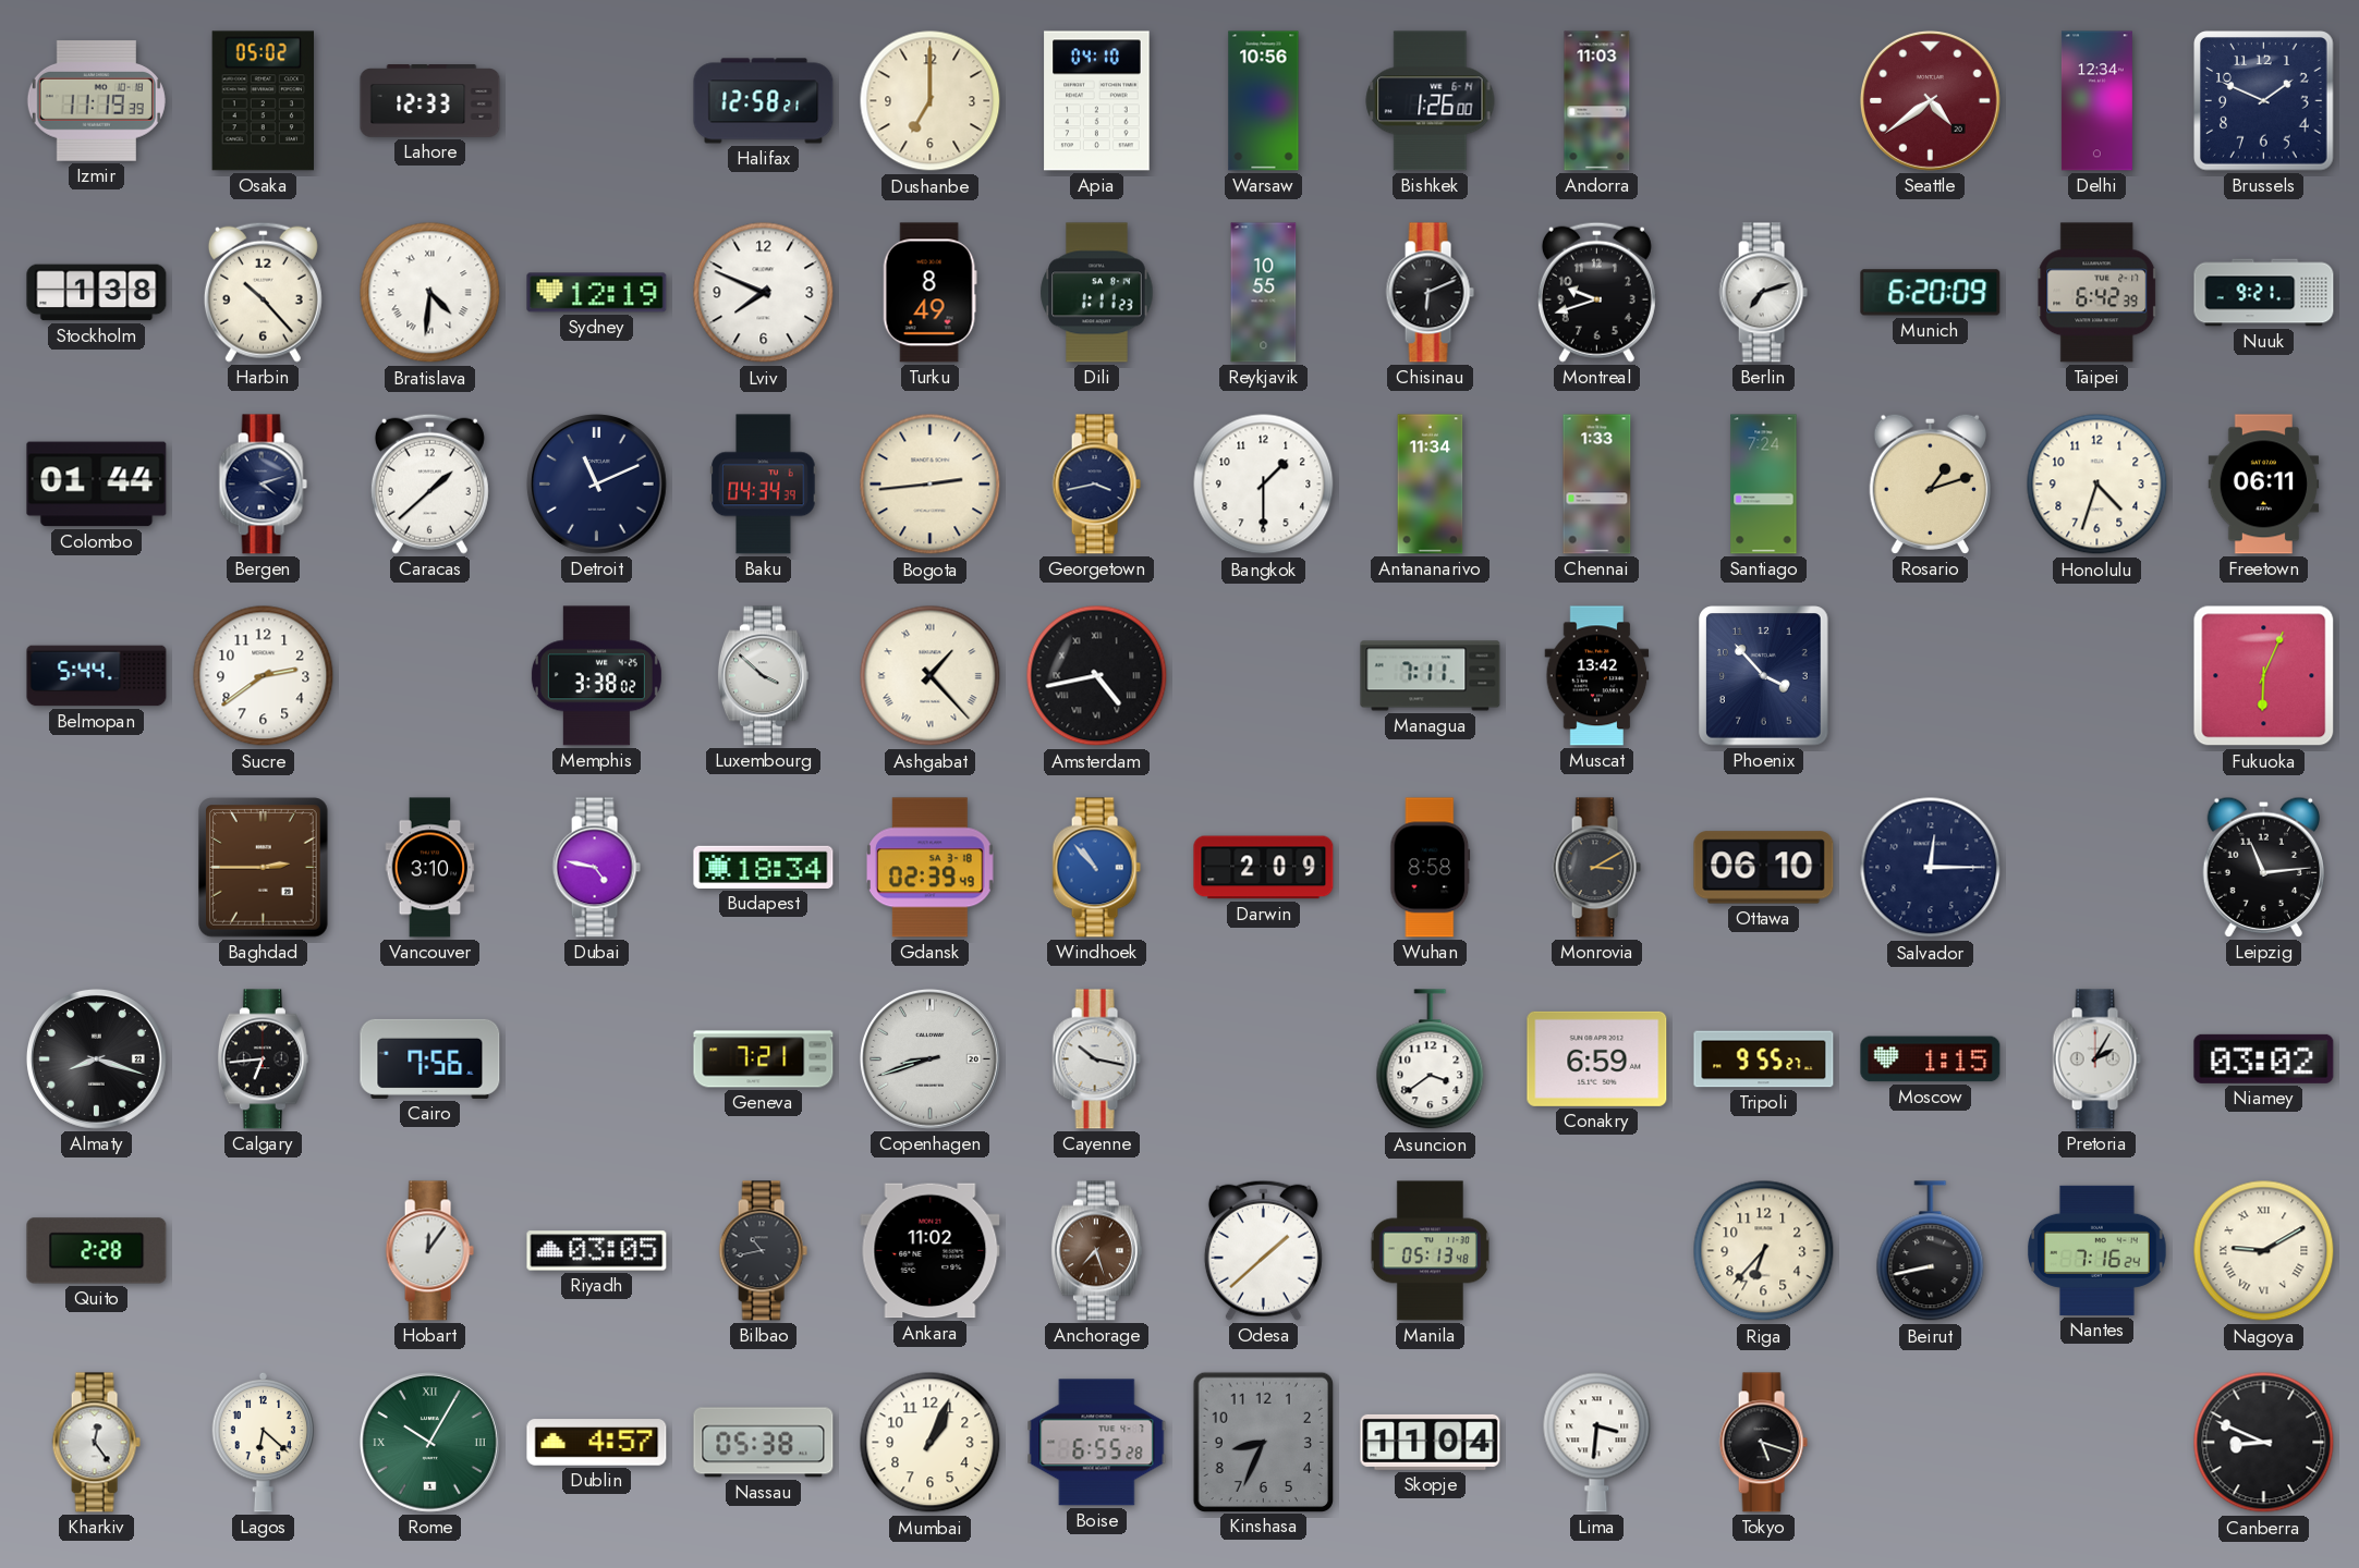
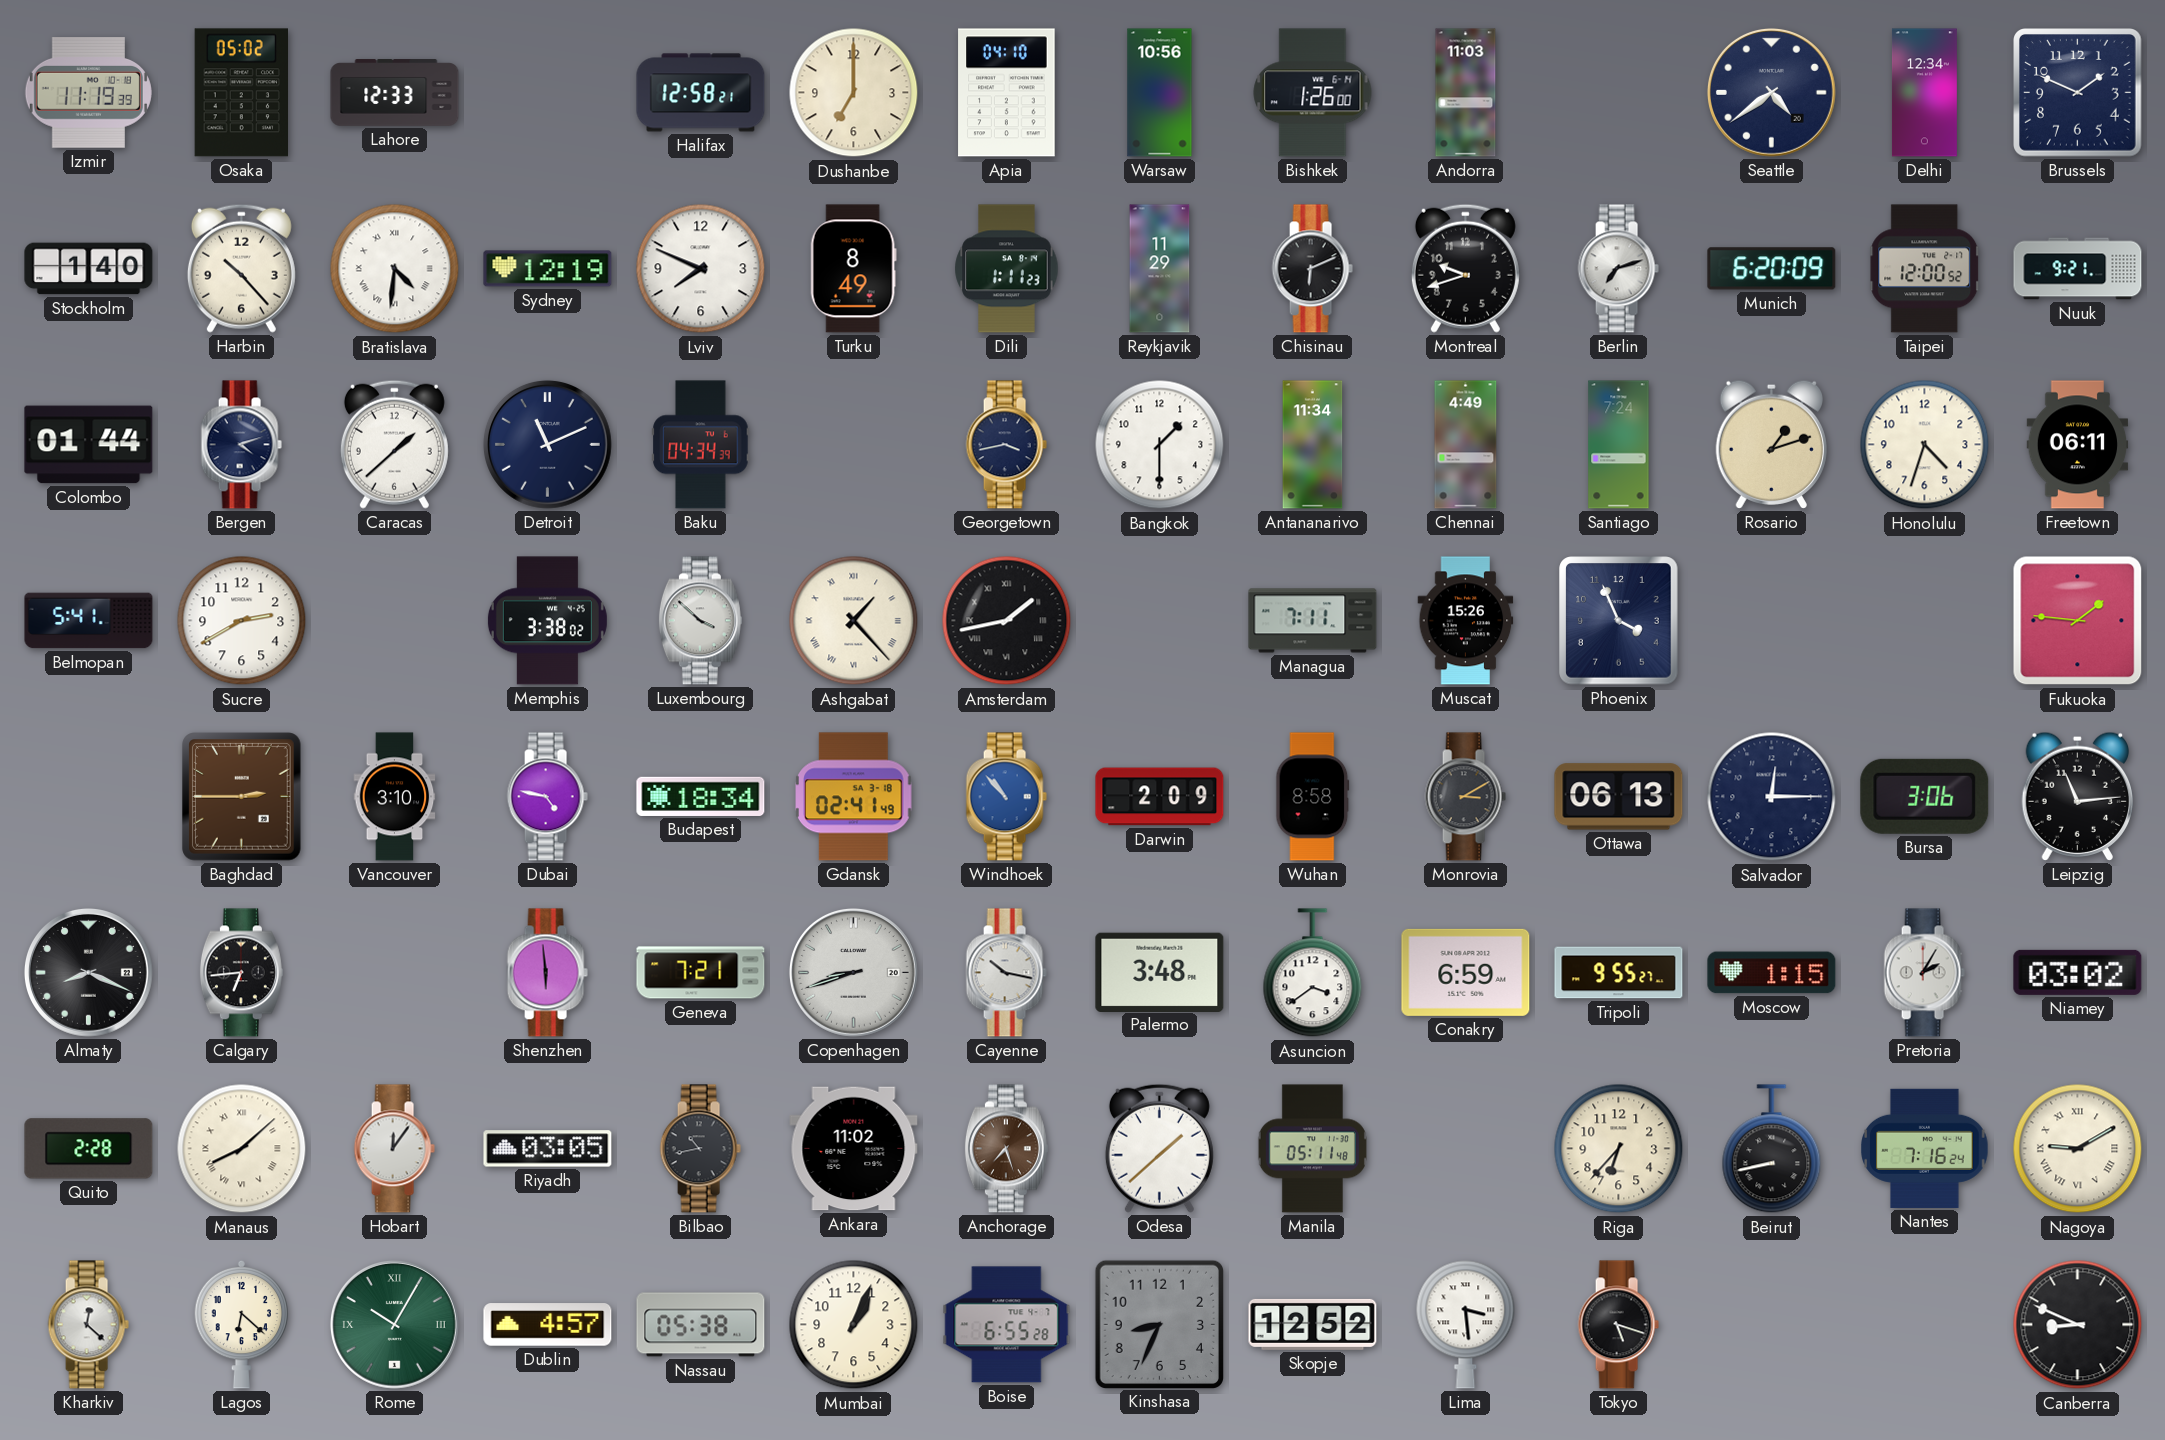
Seattle dial: burgundy -> navy
Stockholm: 1:38 -> 1:40
Reykjavik: 10:55 -> 11:29
Taipei: 6:42 -> 12:00
Bogota: 2:44 -> none
Chennai: 1:33 -> 4:49
Belmopan: 5:44 -> 5:41
Sucre: 2:39 -> 2:40
Amsterdam: 4:43 -> 1:43
Muscat: 13:42 -> 15:26
Phoenix: 3:53 -> 3:56
Fukuoka: 6:04 -> 1:46
Gdansk: 02:39 -> 02:41
Ottawa: 06:10 -> 06:13
Bursa: none -> 3:06
Almaty: 8:18 -> 8:19
Cairo: 7:56 -> none
Shenzhen: none -> 5:59
Palermo: none -> 3:48
Manaus: none -> 8:08
Manila: 05:13 -> 05:11
Kharkiv: 12:24 -> 12:22
Skopje: 11:04 -> 12:52
Lima: 3:31 -> 3:29
